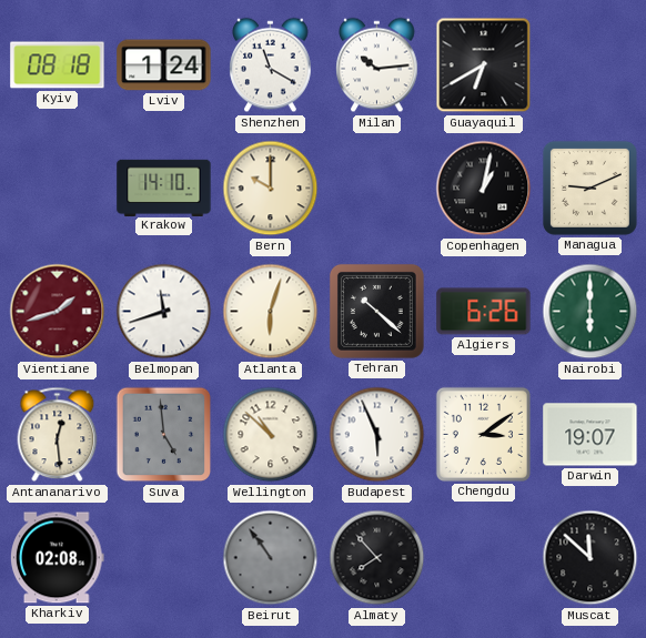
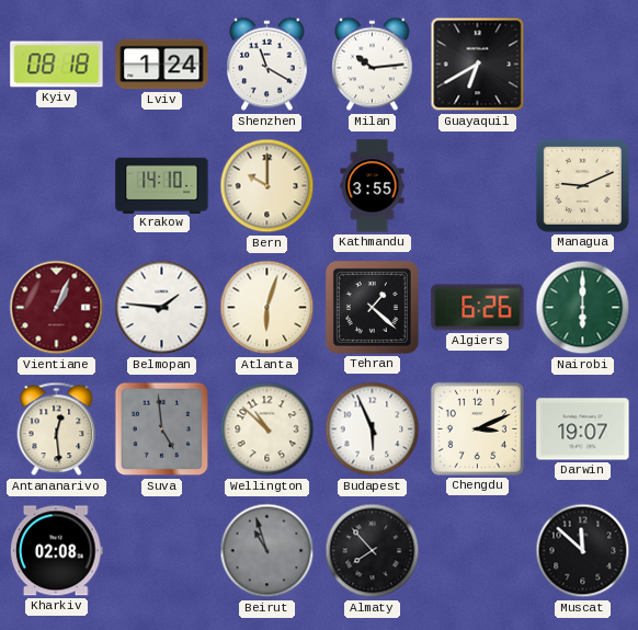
Kathmandu: none -> 3:55
Copenhagen: 1:02 -> none
Vientiane: 1:42 -> 1:04
Belmopan: 11:42 -> 1:46
Tehran: 10:22 -> 1:22
Chengdu: 3:09 -> 3:11
Beirut: 10:54 -> 10:57
